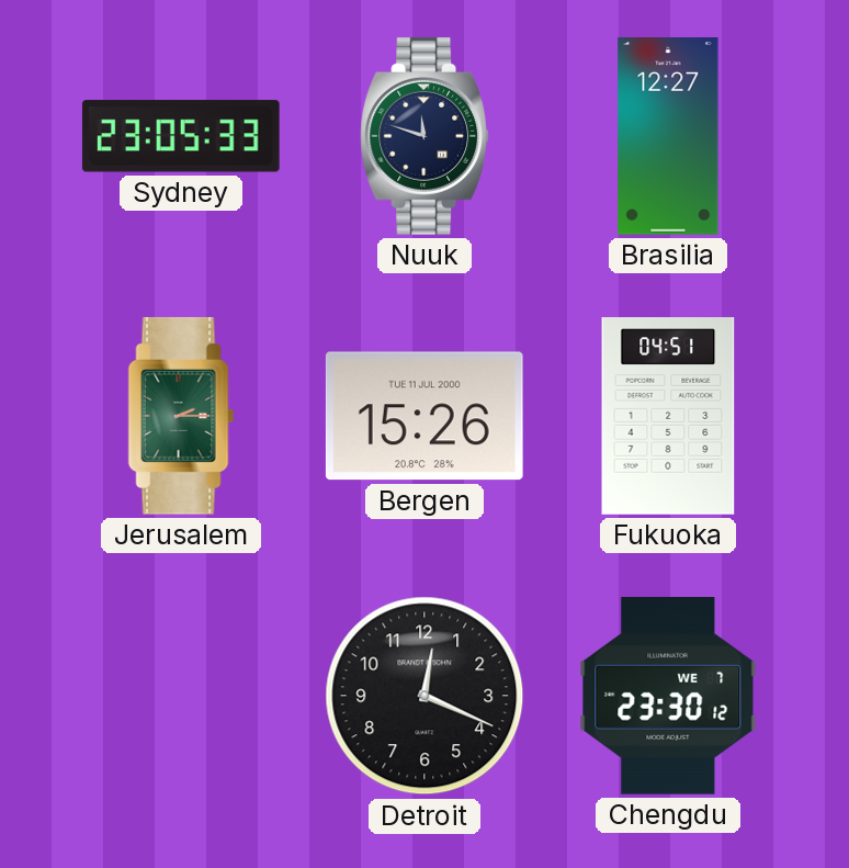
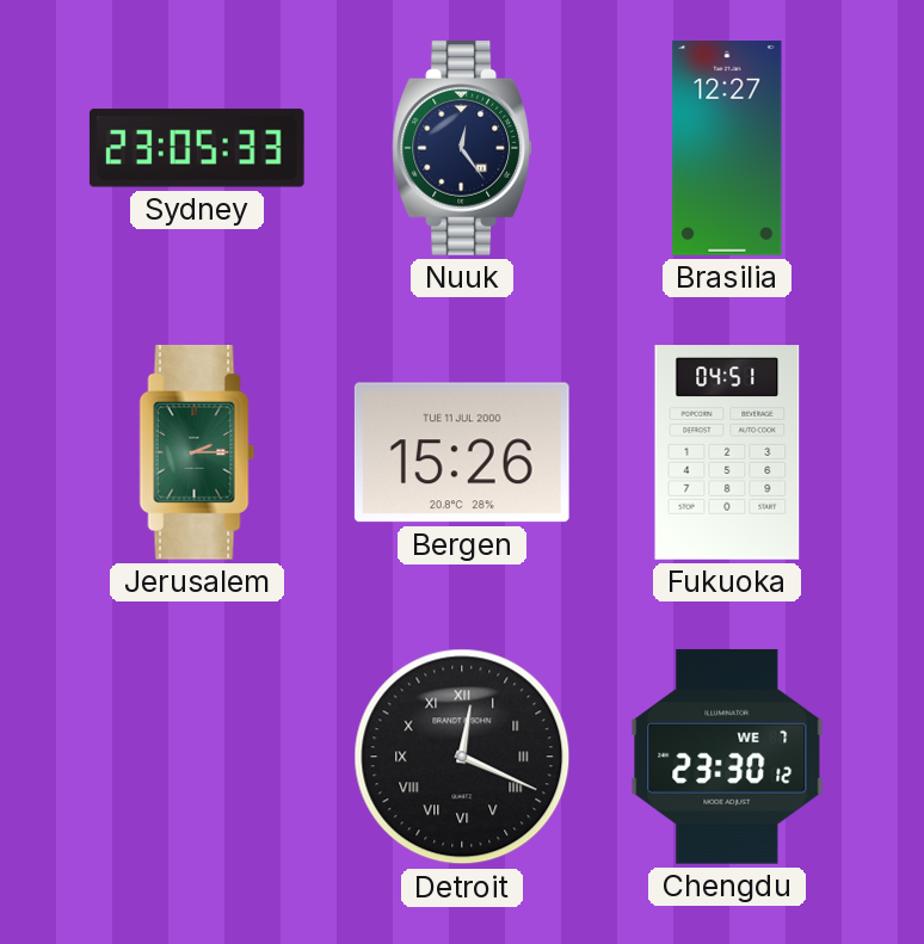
Nuuk: 11:48 -> 12:24
Detroit numerals: Arabic -> Roman
